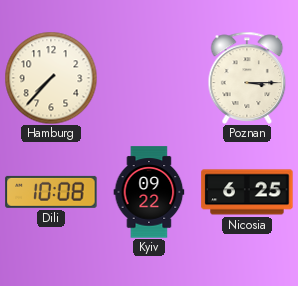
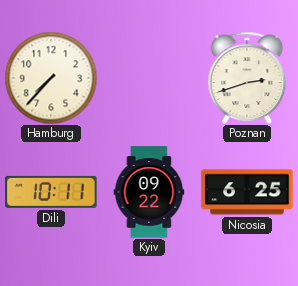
Poznan: 3:15 -> 2:42
Dili: 10:08 -> 10:11
